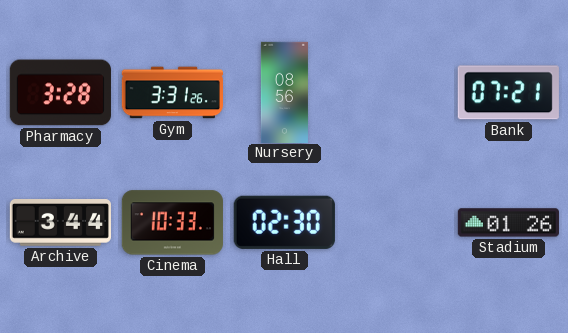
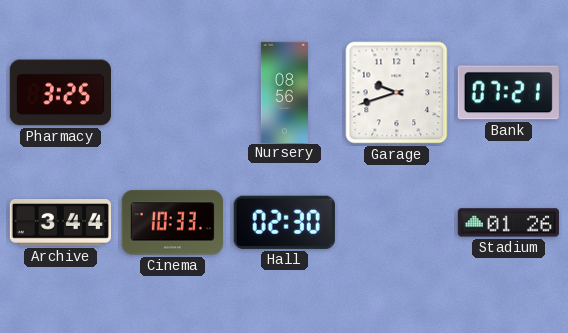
Pharmacy: 3:28 -> 3:25
Gym: 3:31 -> none
Garage: none -> 9:42
